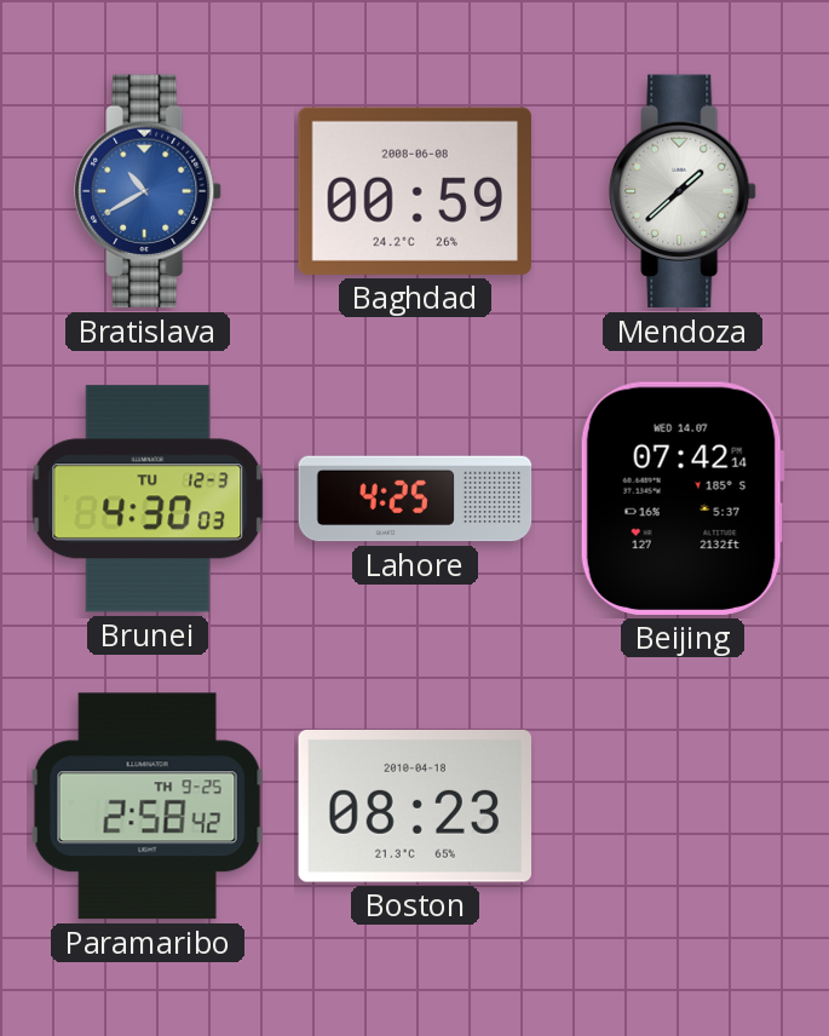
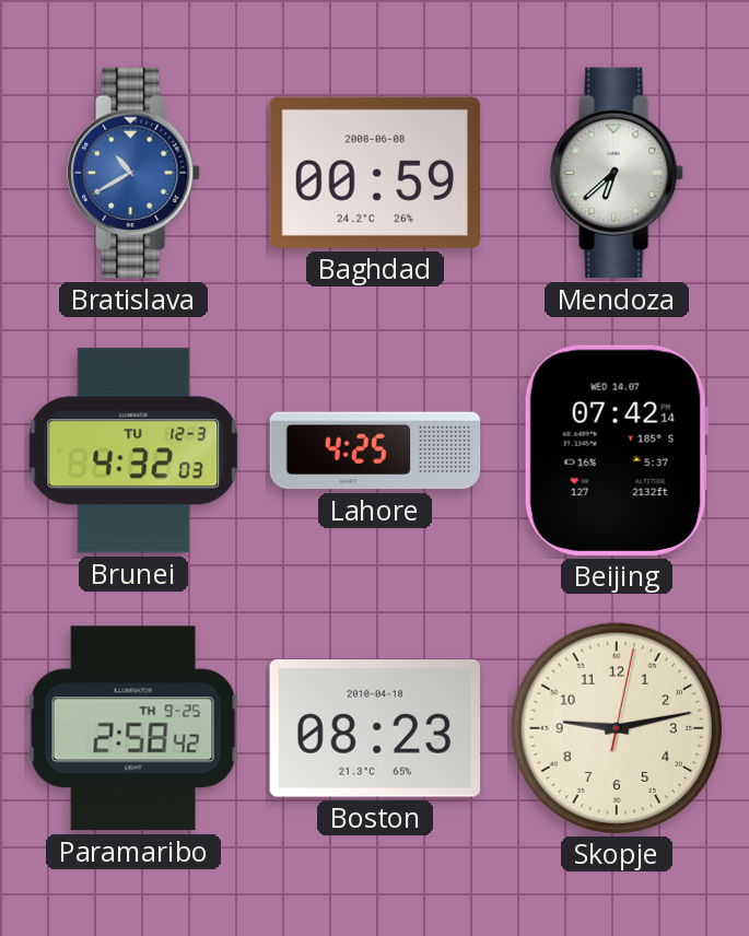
Mendoza: 1:38 -> 6:38
Brunei: 4:30 -> 4:32
Skopje: none -> 9:13
